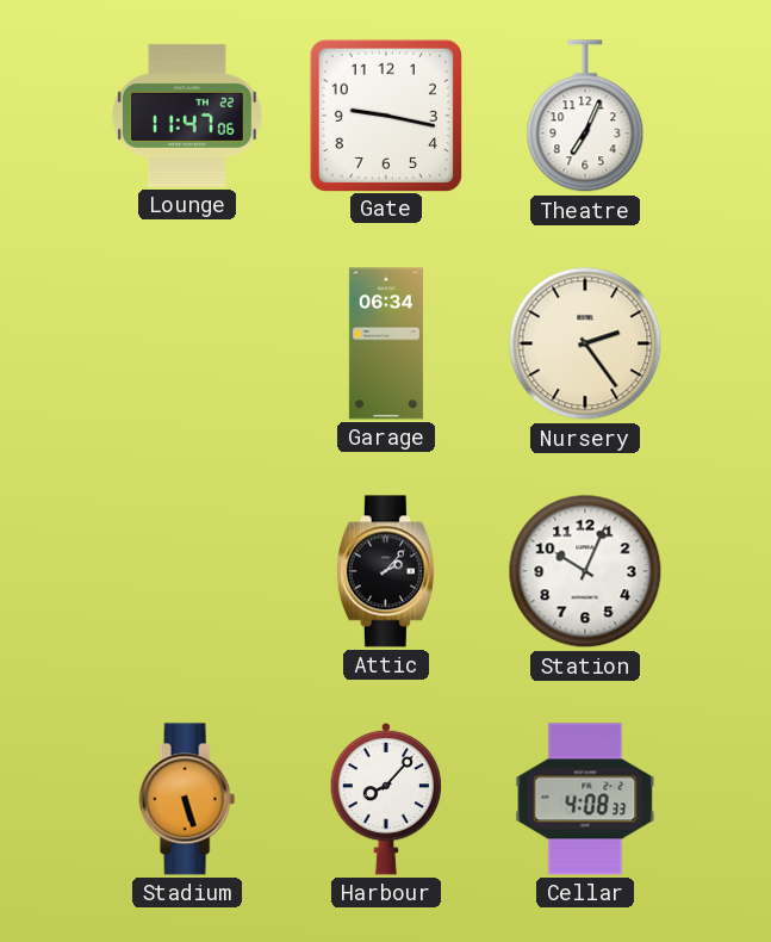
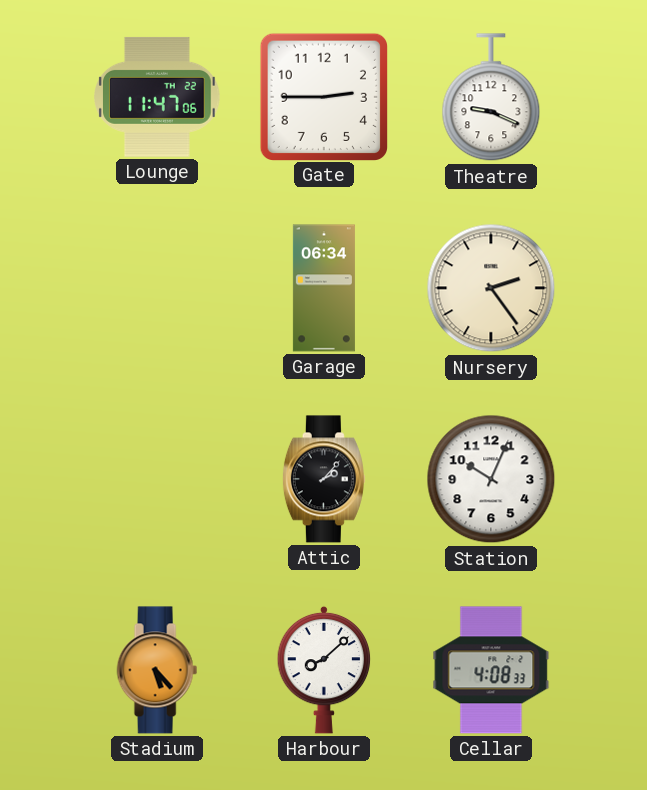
Gate: 9:17 -> 2:45
Theatre: 7:04 -> 9:19
Stadium: 5:27 -> 5:23
Harbour: 8:07 -> 8:08
